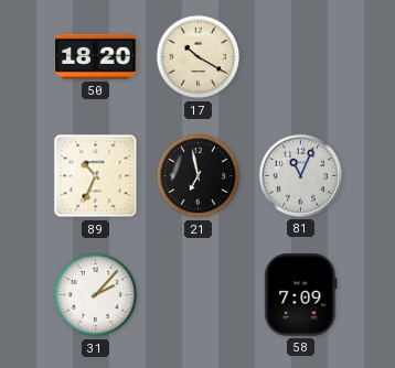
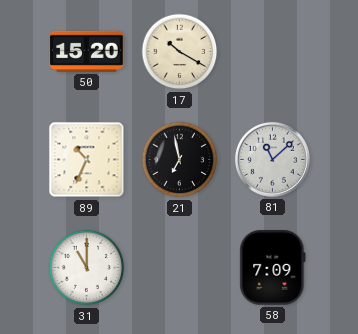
50: 18:20 -> 15:20
81: 11:04 -> 11:08
31: 2:07 -> 11:00
